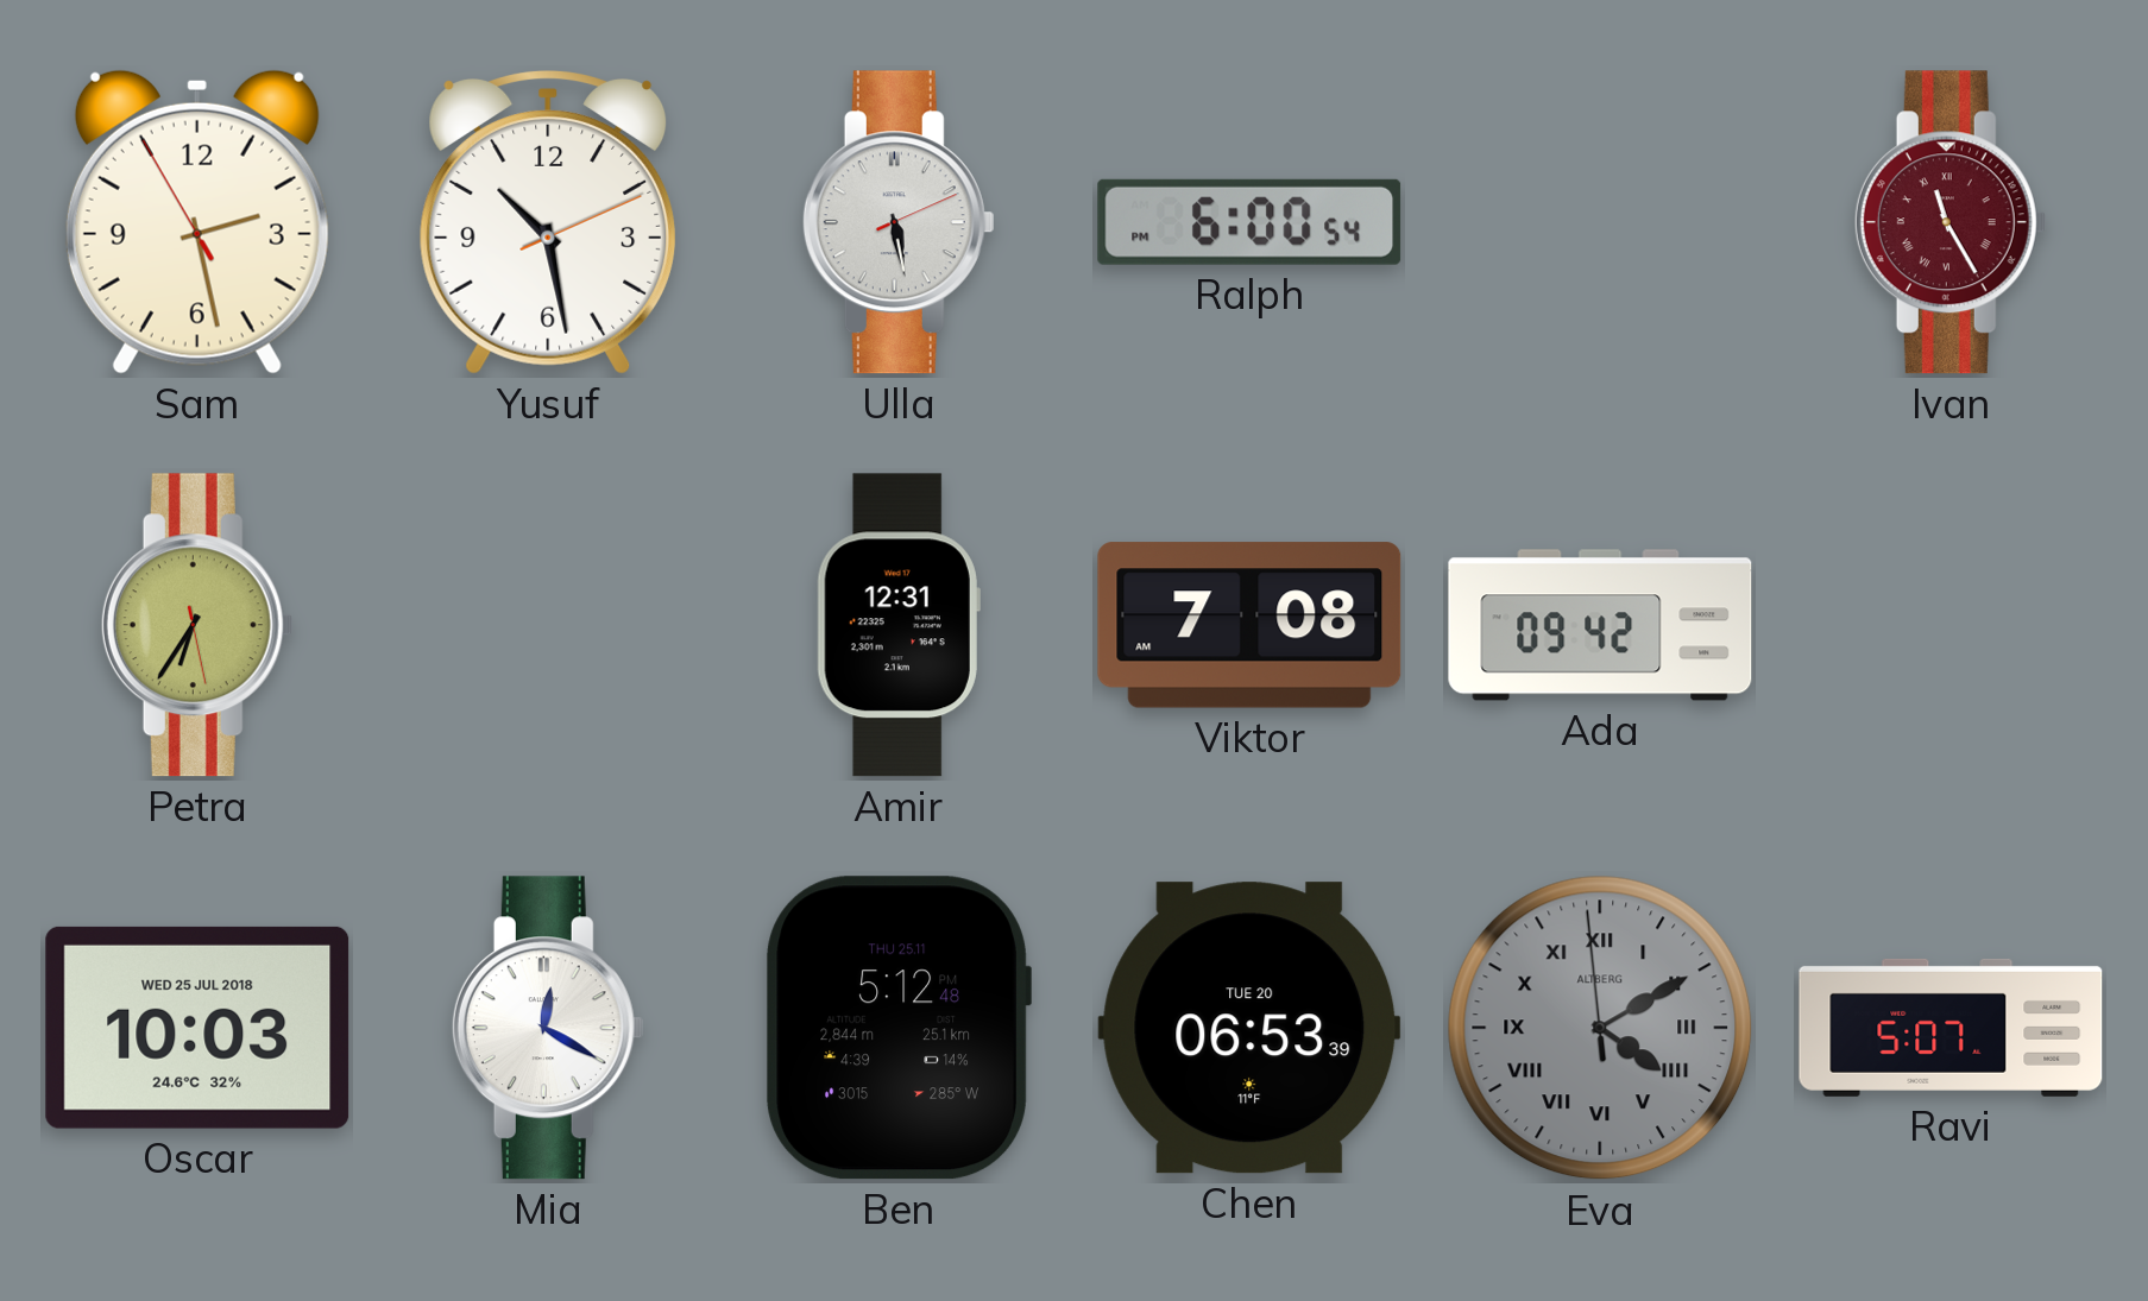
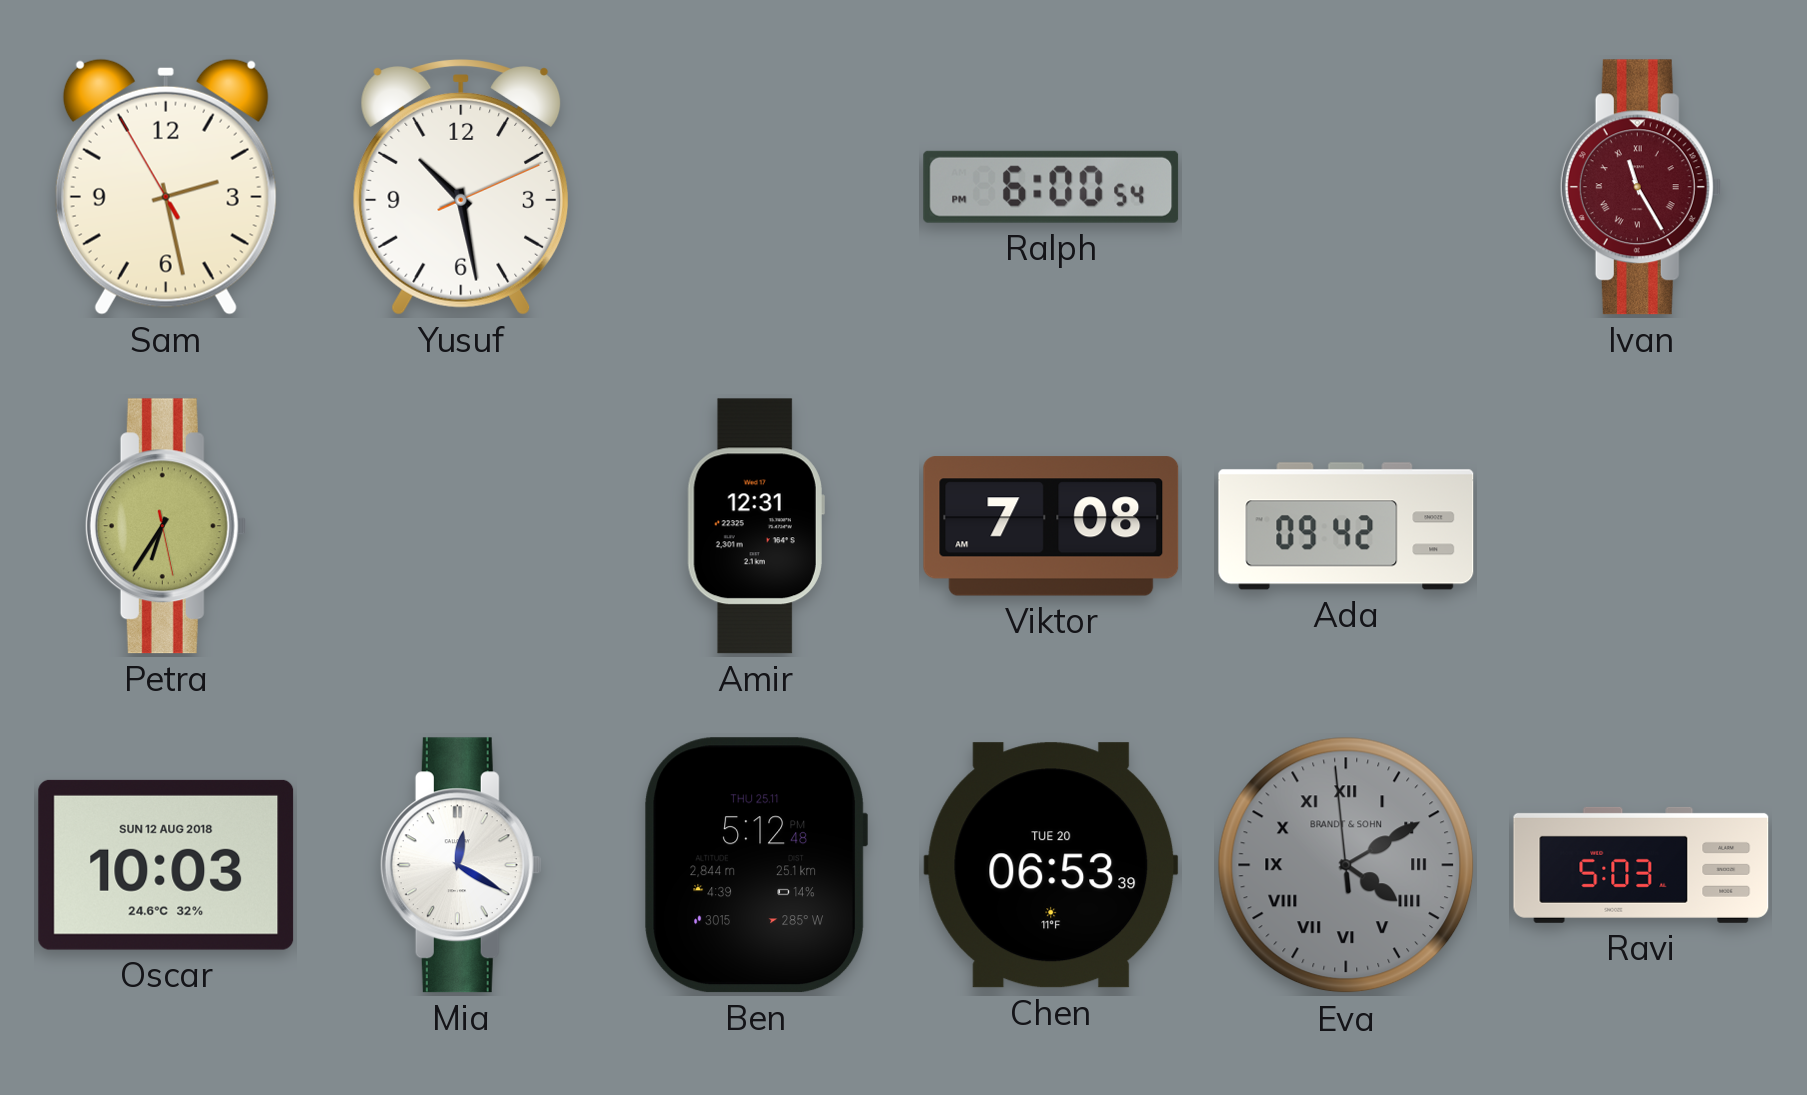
Ulla: 5:28 -> none
Oscar date: WED 25 JUL 2018 -> SUN 12 AUG 2018
Eva brand: ALTBERG -> BRANDT & SOHN
Ravi: 5:07 -> 5:03
